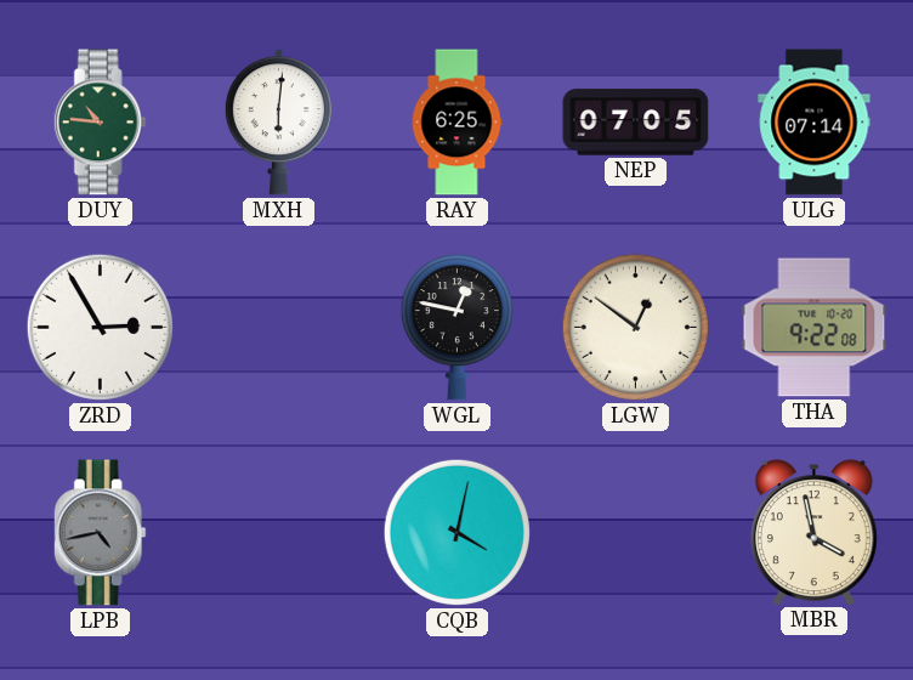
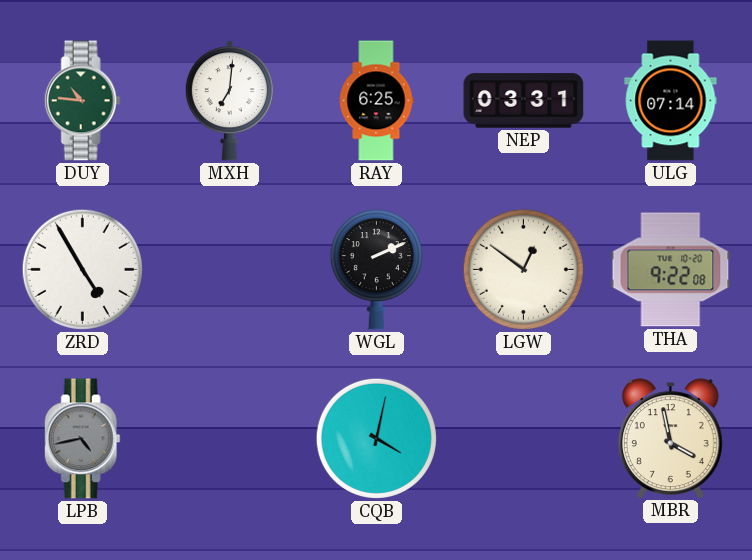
MXH: 6:01 -> 7:01
NEP: 07:05 -> 03:31
ZRD: 2:55 -> 4:55
WGL: 12:47 -> 2:11
